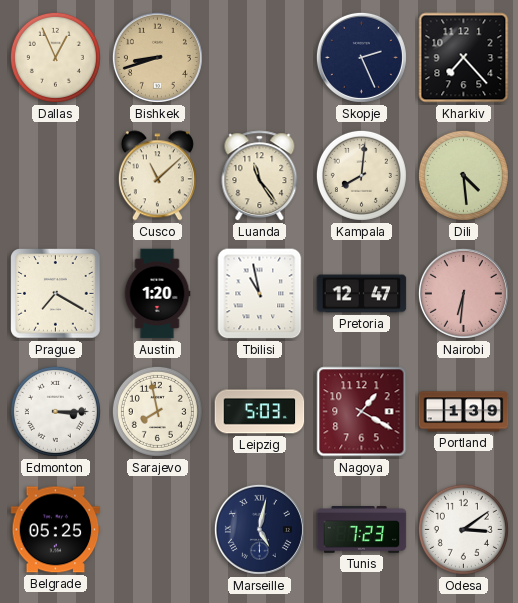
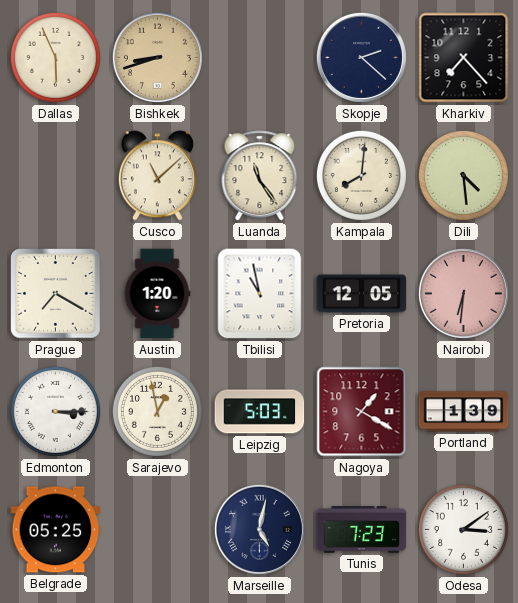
Dallas: 12:56 -> 5:56
Skopje: 2:26 -> 2:22
Pretoria: 12:47 -> 12:05
Sarajevo: 7:58 -> 12:58
